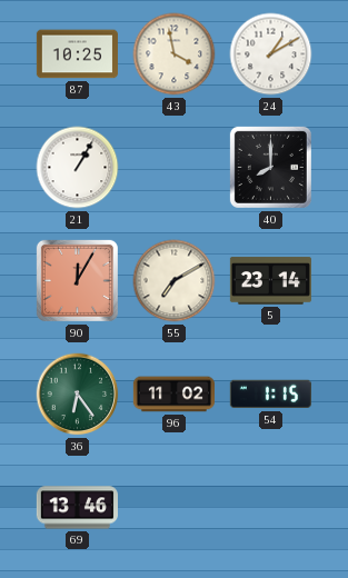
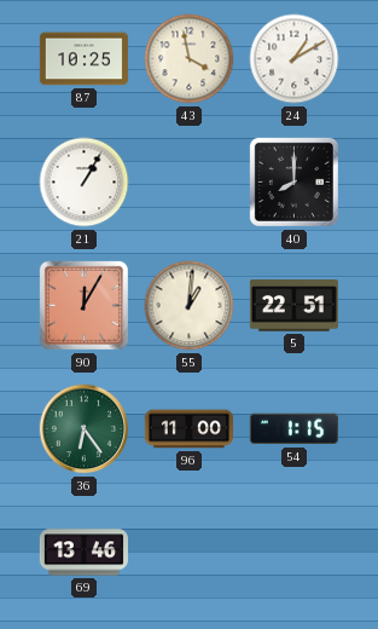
55: 7:10 -> 1:01
5: 23:14 -> 22:51
96: 11:02 -> 11:00
